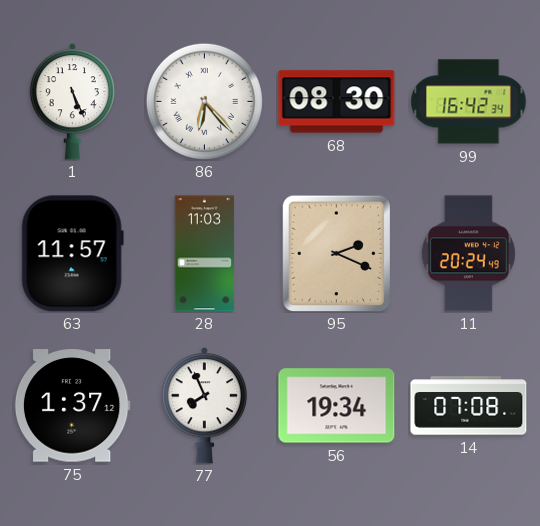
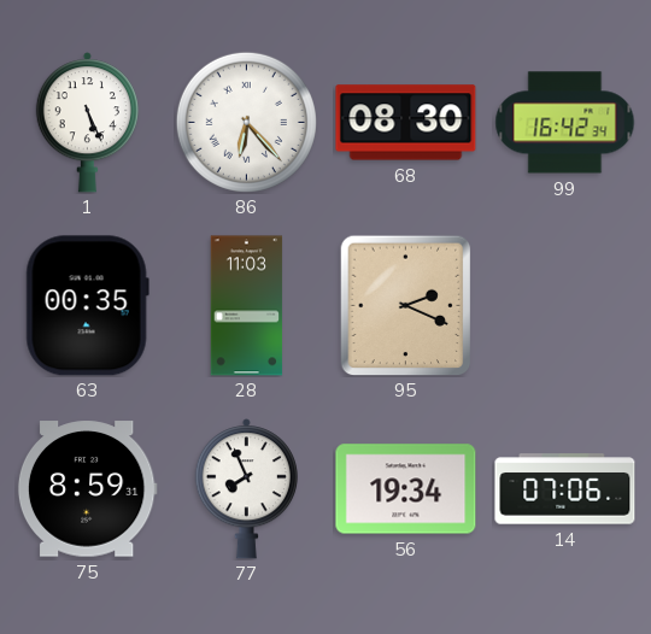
63: 11:57 -> 00:35
11: 20:24 -> none
75: 1:37 -> 8:59
14: 07:08 -> 07:06
